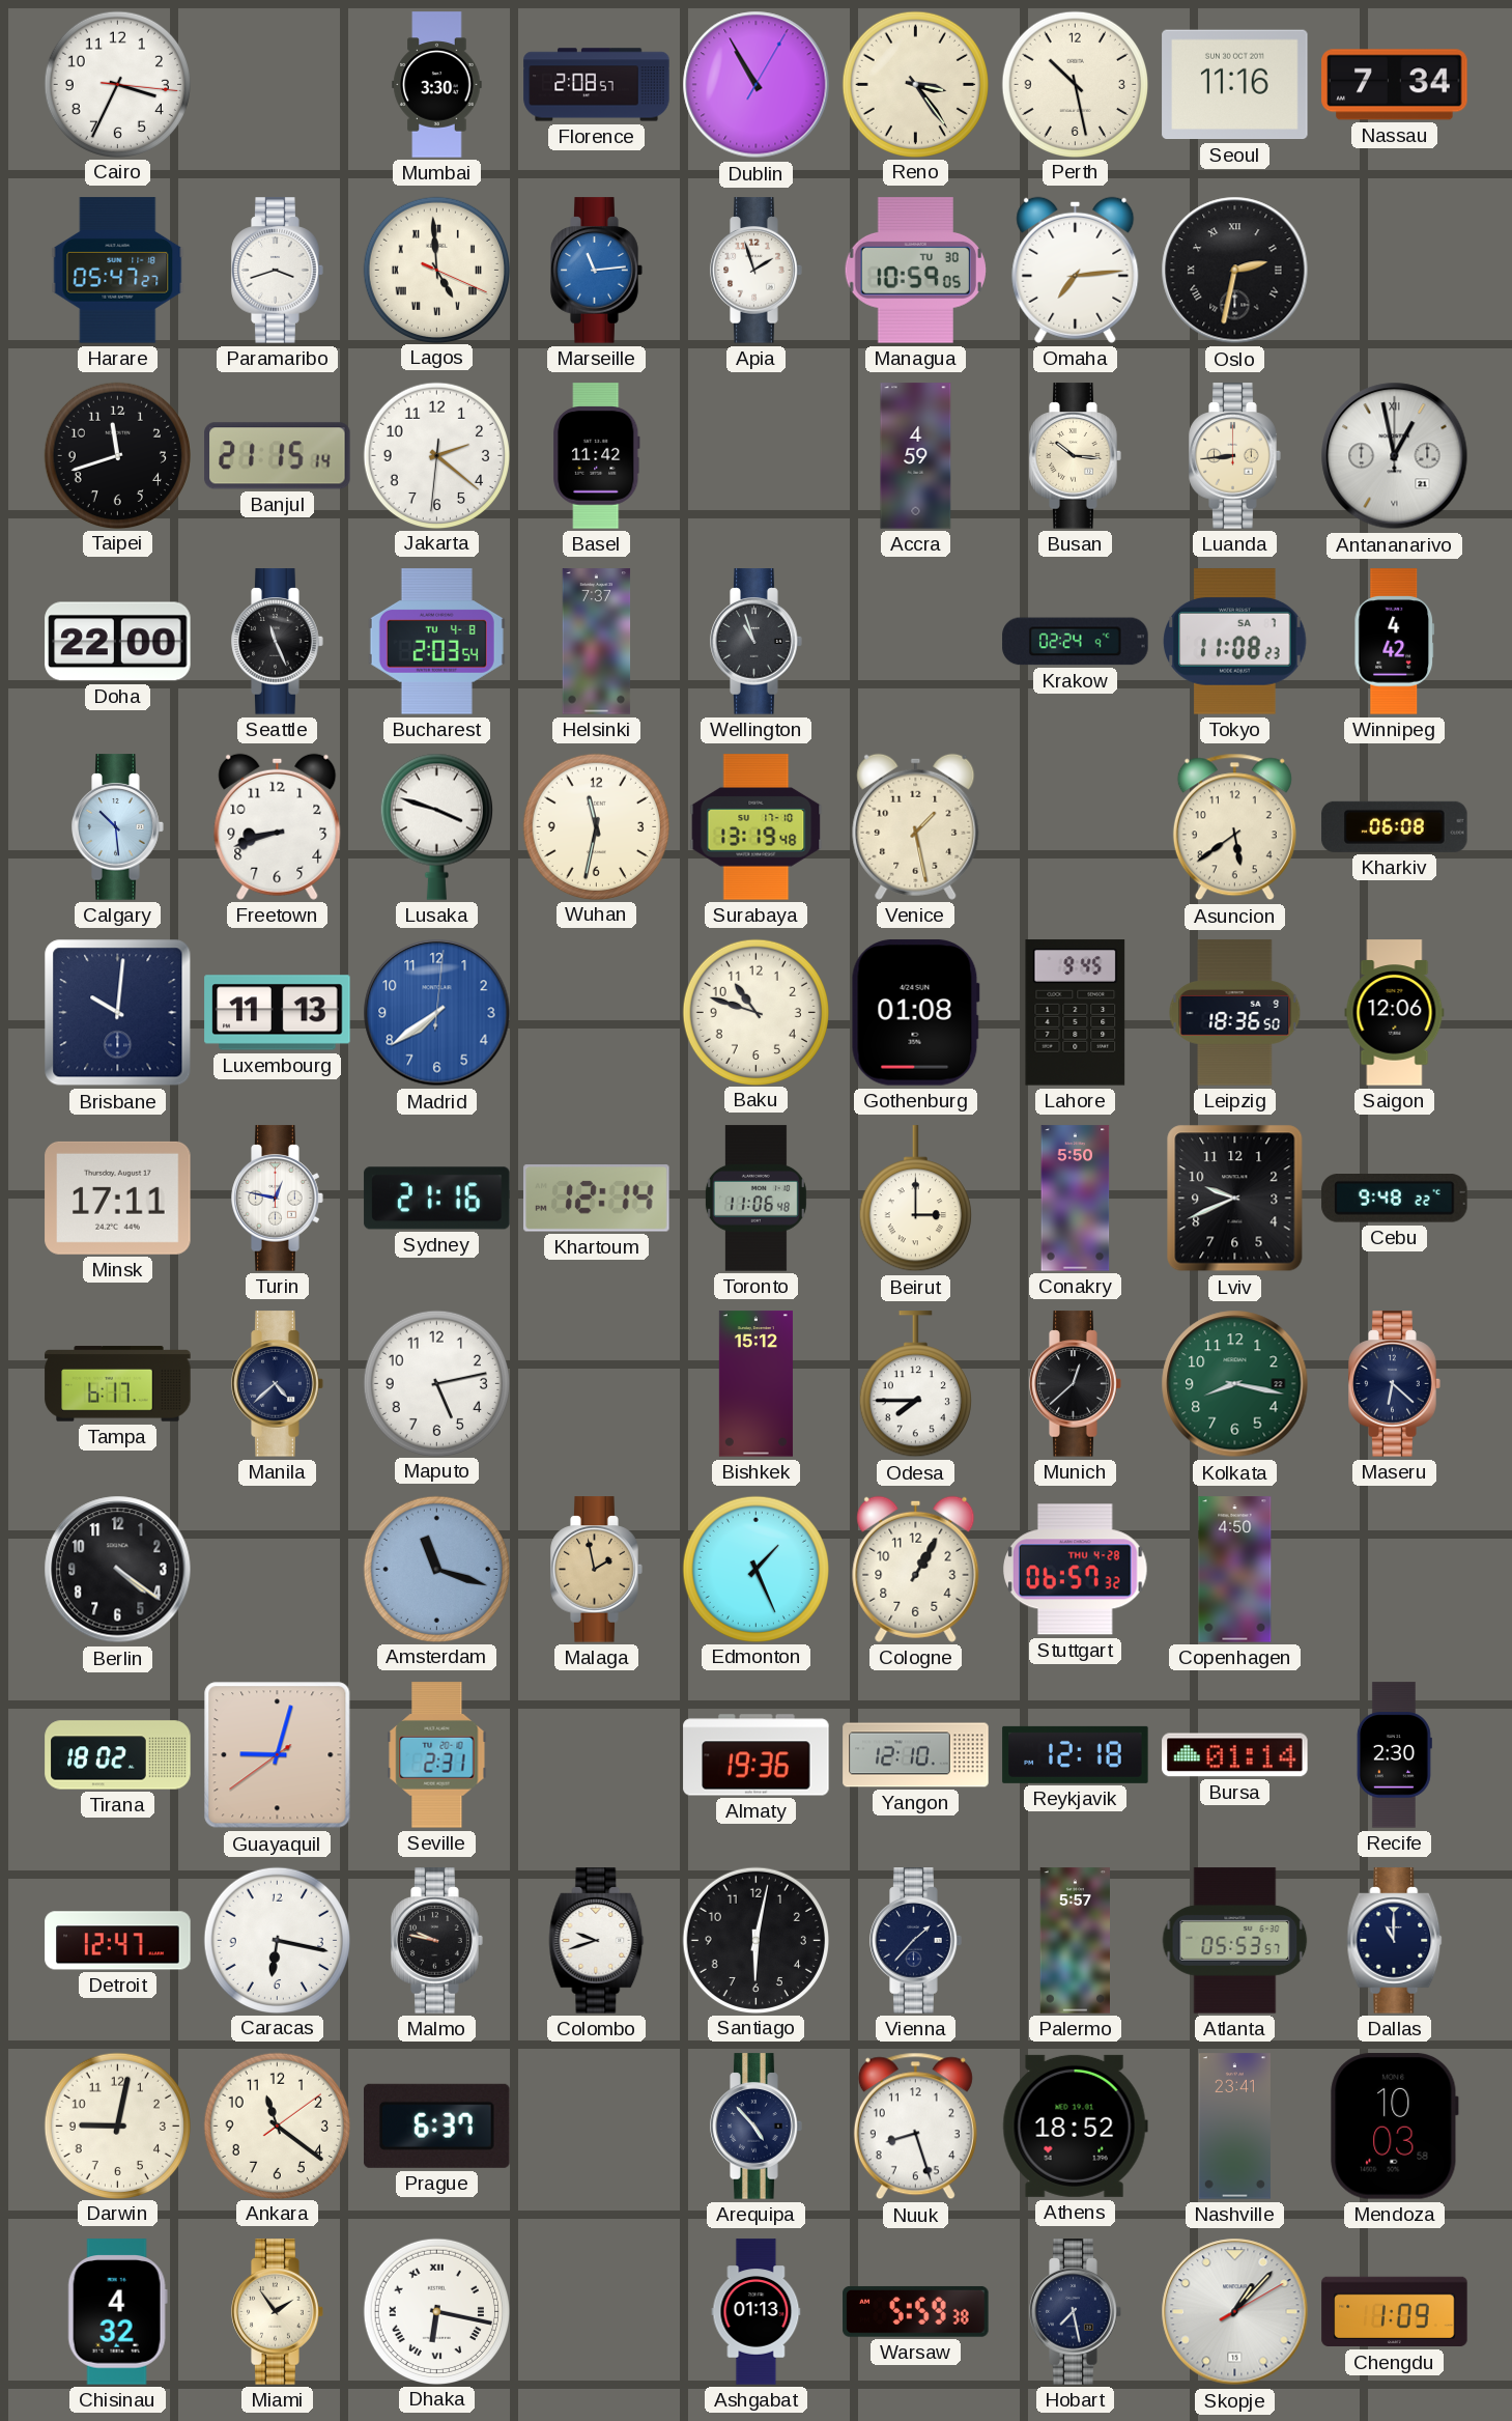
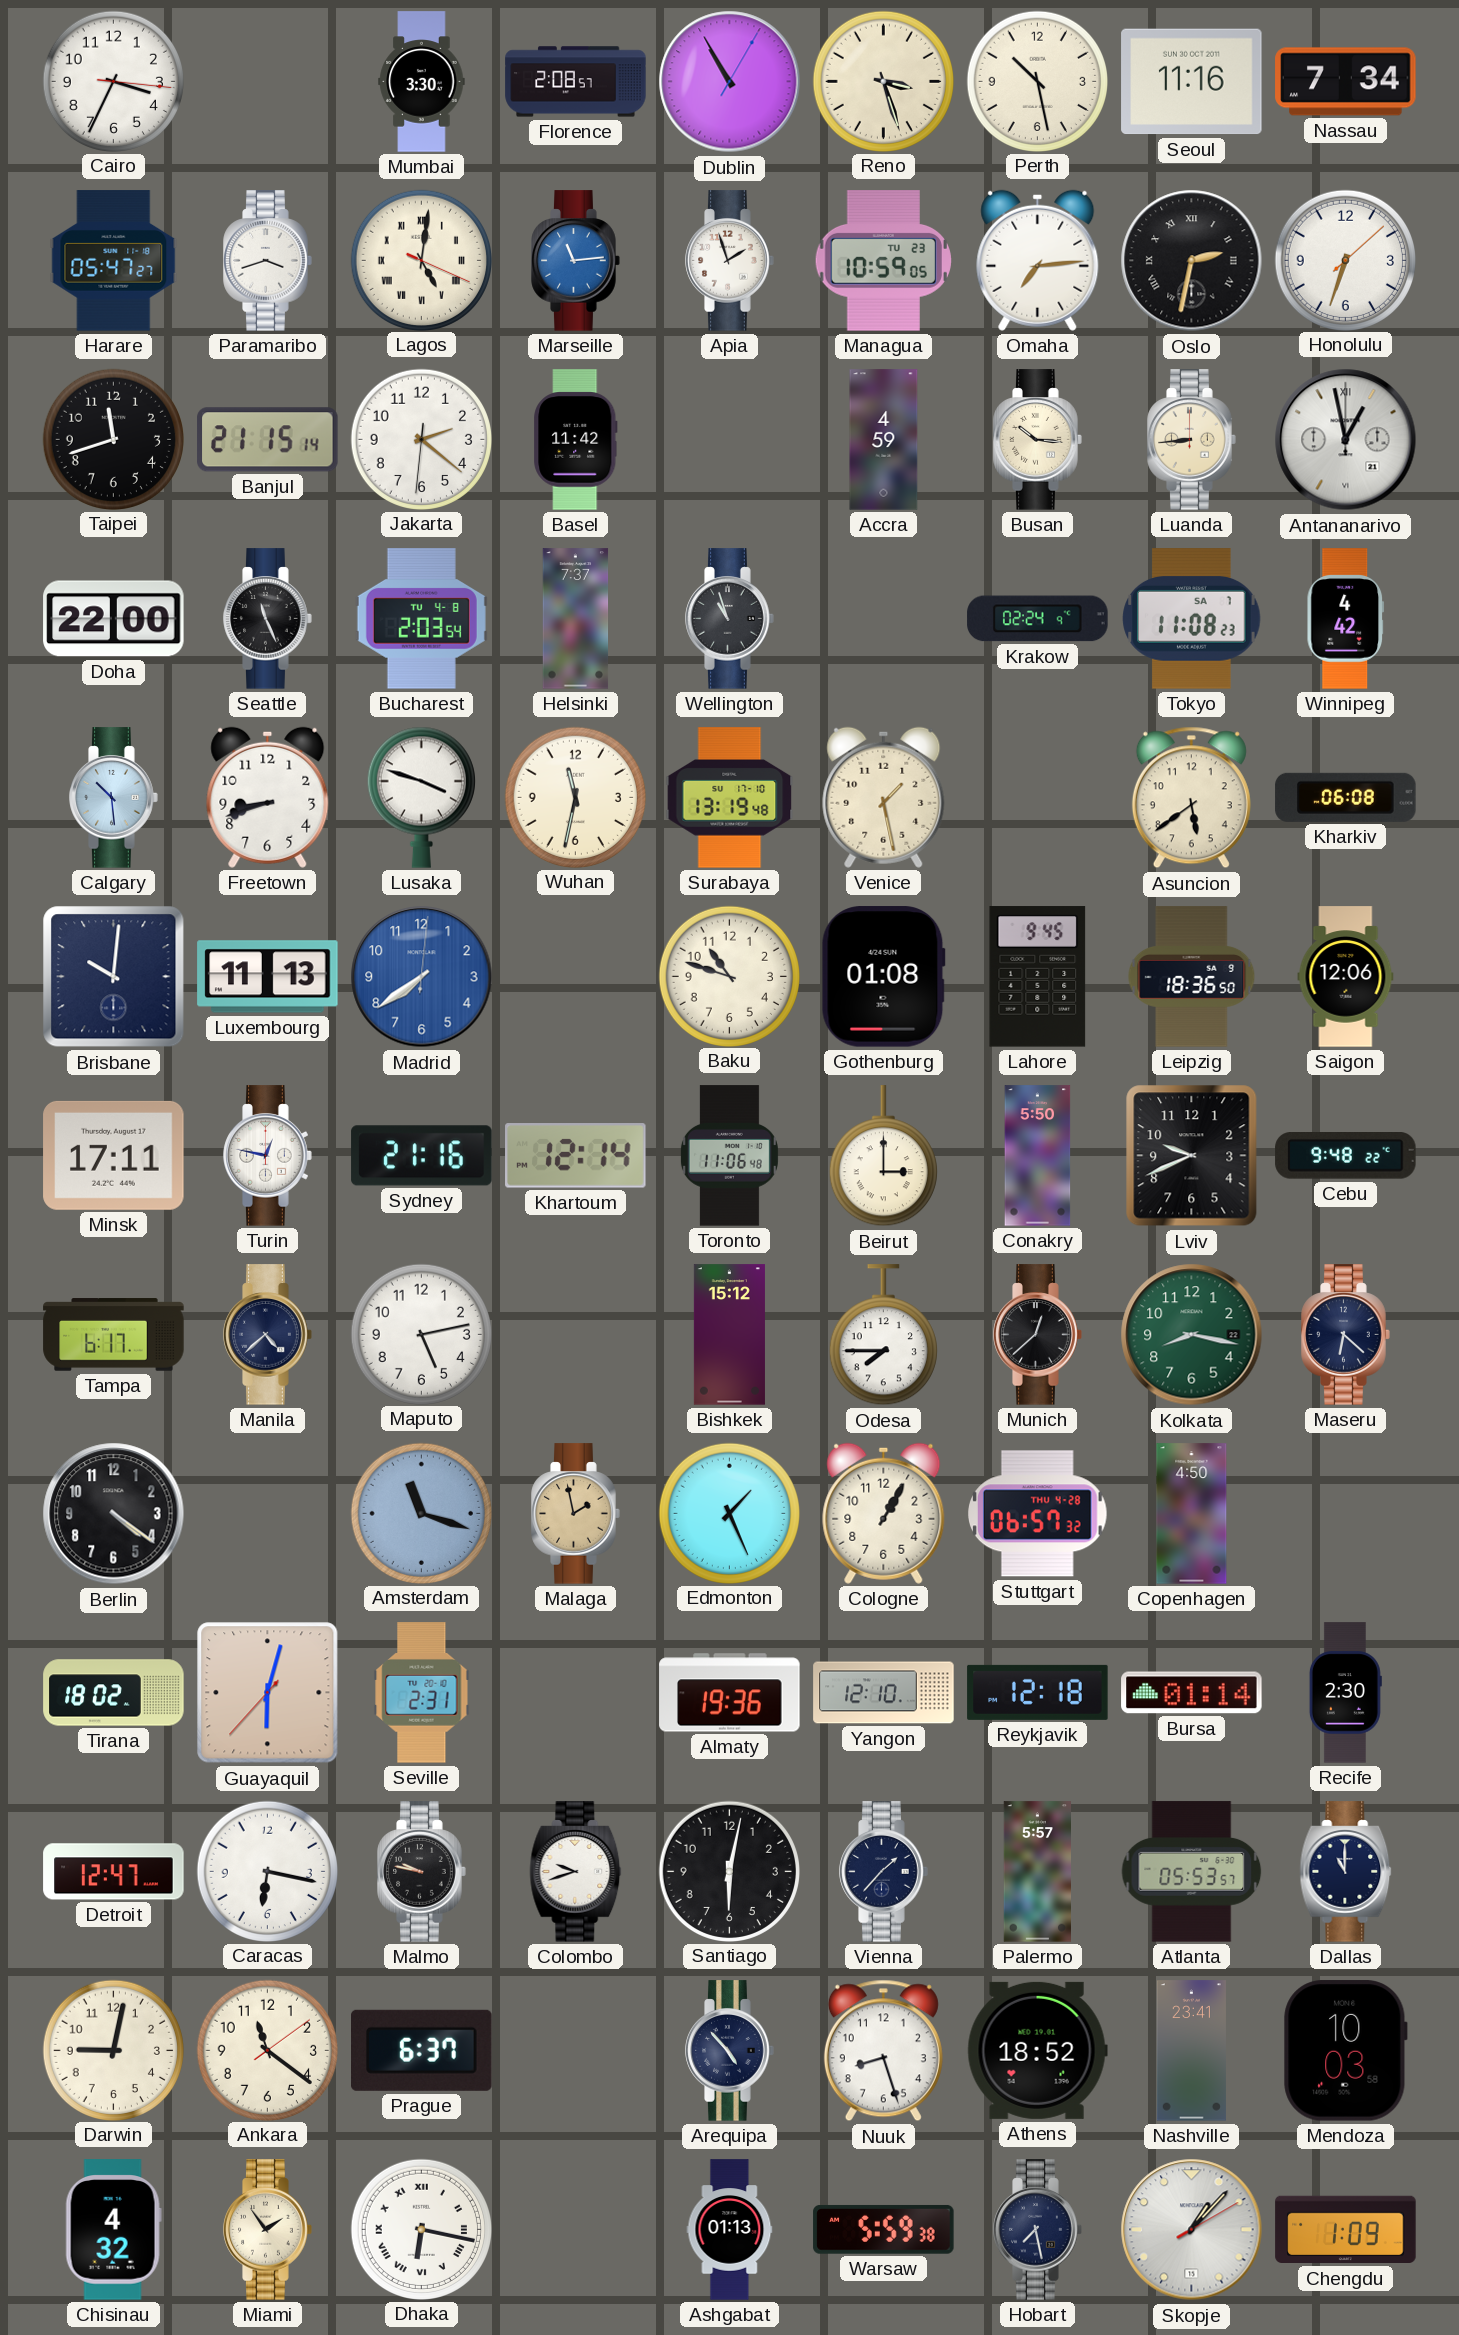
Reno: 3:24 -> 3:27
Lagos: 4:59 -> 5:01
Managua date: TU 30 -> TU 23
Honolulu: none -> 6:33
Guayaquil: 9:02 -> 6:02
